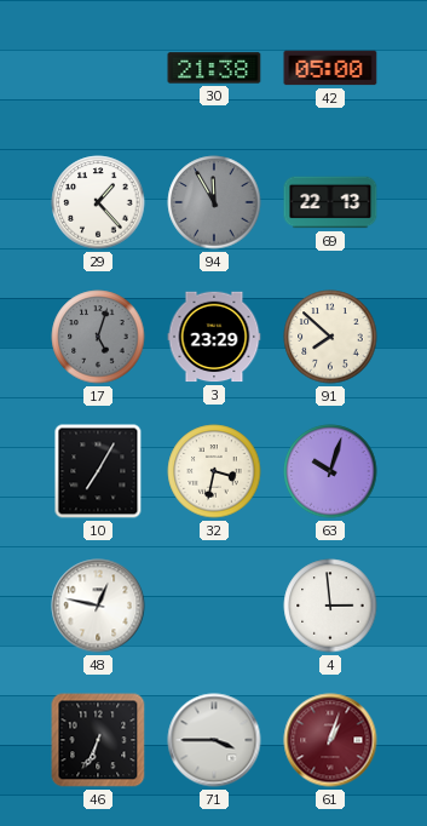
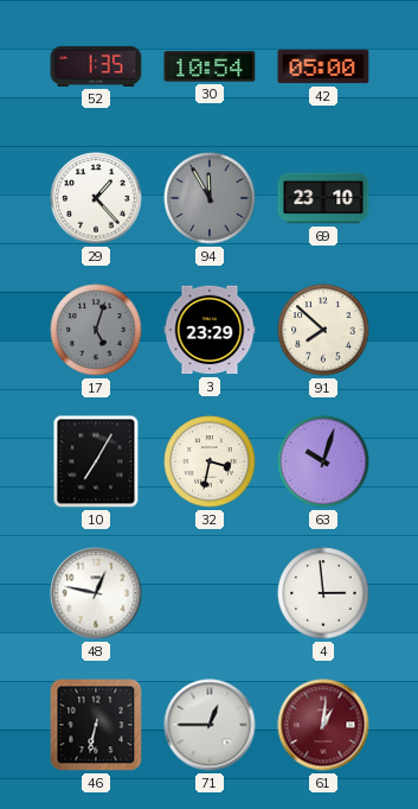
52: none -> 1:35
30: 21:38 -> 10:54
69: 22:13 -> 23:10
46: 6:34 -> 6:32
71: 3:45 -> 12:45
61: 1:03 -> 1:01
